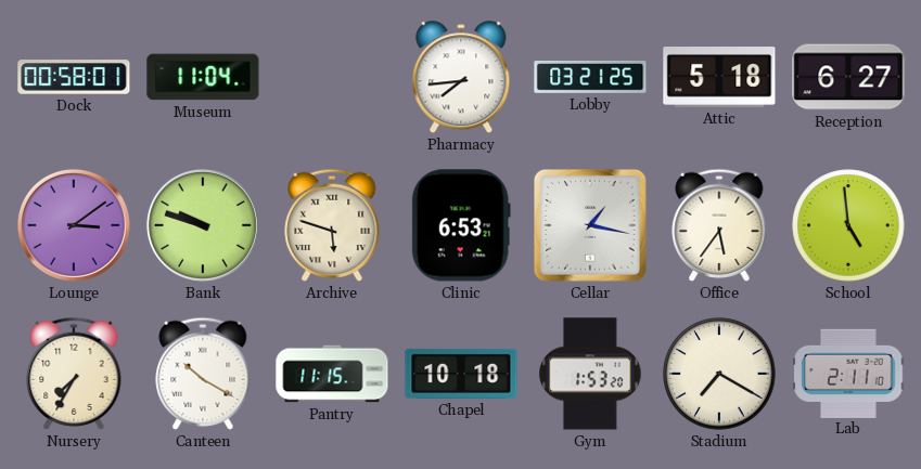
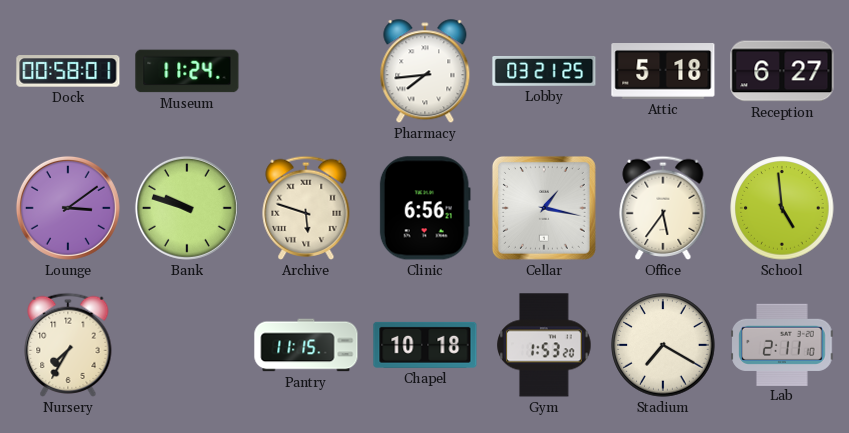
Museum: 11:04 -> 11:24
Clinic: 6:53 -> 6:56
Canteen: 10:20 -> none
